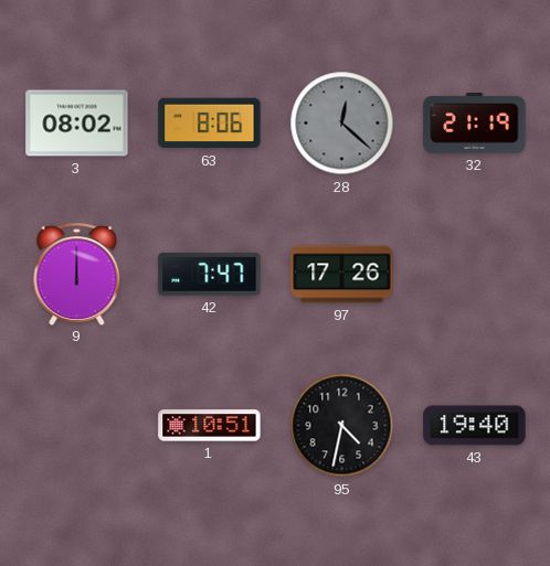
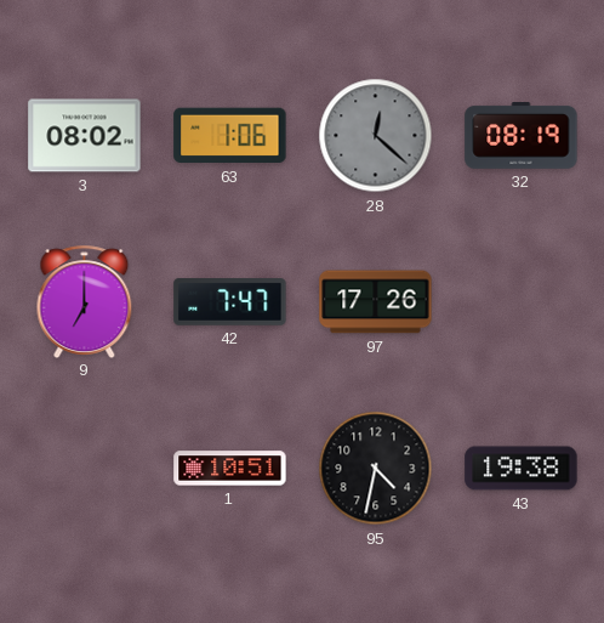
63: 8:06 -> 1:06
32: 21:19 -> 08:19
9: 12:00 -> 7:00
43: 19:40 -> 19:38
